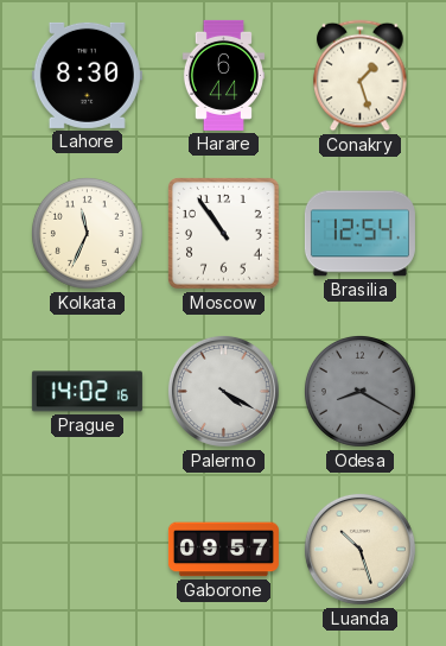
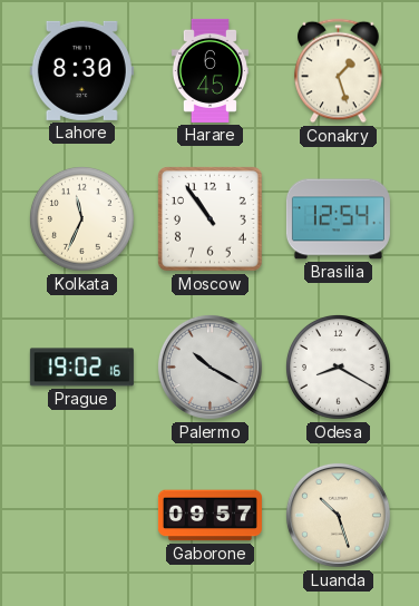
Harare: 6:44 -> 6:45
Prague: 14:02 -> 19:02
Palermo: 4:20 -> 10:20
Odesa dial: grey -> white
